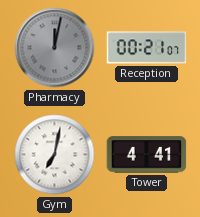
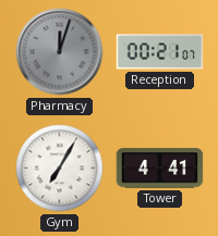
Pharmacy: 12:02 -> 12:03
Gym: 7:02 -> 7:05
